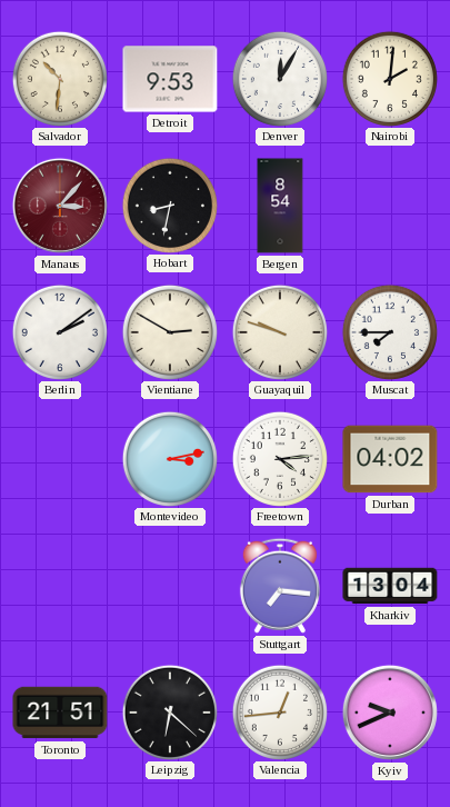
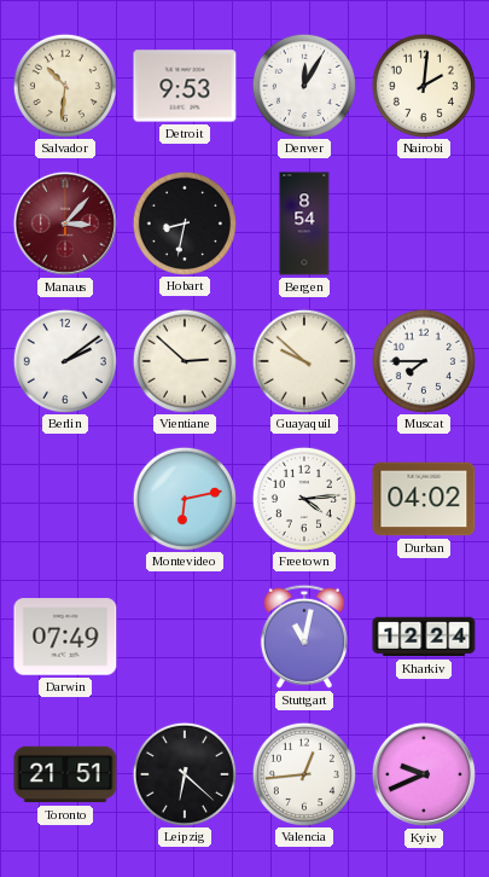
Vientiane: 2:50 -> 2:52
Guayaquil: 9:48 -> 9:52
Montevideo: 3:13 -> 6:13
Darwin: none -> 07:49
Stuttgart: 7:16 -> 11:02
Kharkiv: 13:04 -> 12:24
